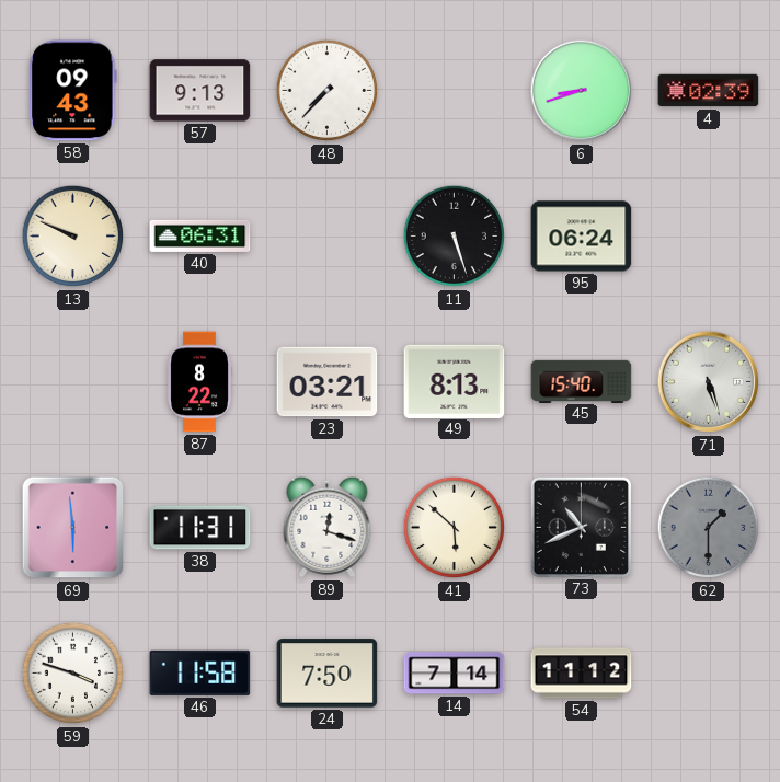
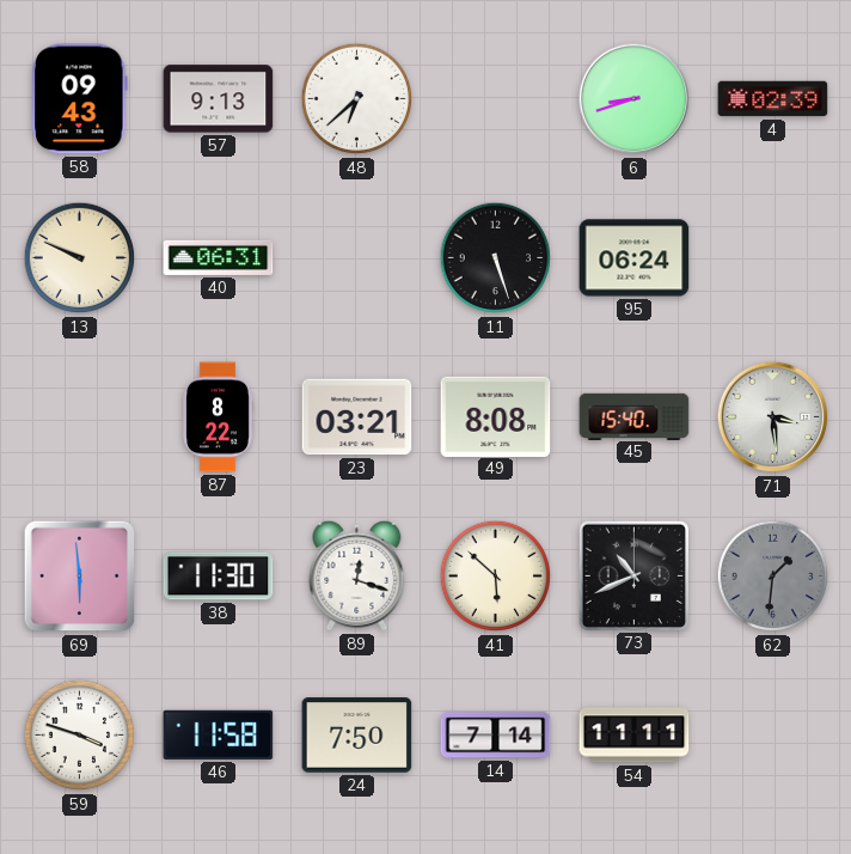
48: 7:37 -> 6:38
49: 8:13 -> 8:08
71: 5:27 -> 3:29
38: 11:31 -> 11:30
62: 1:30 -> 1:31
54: 11:12 -> 11:11
